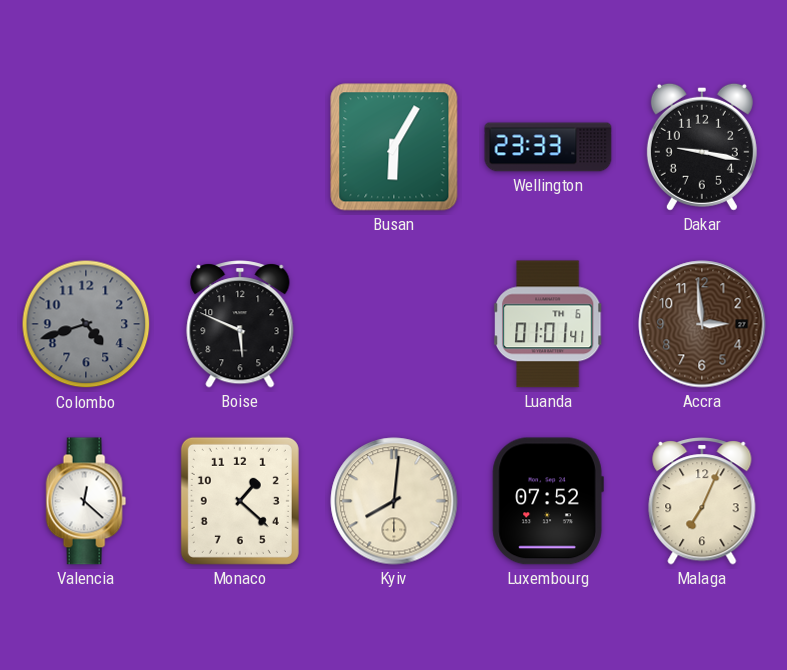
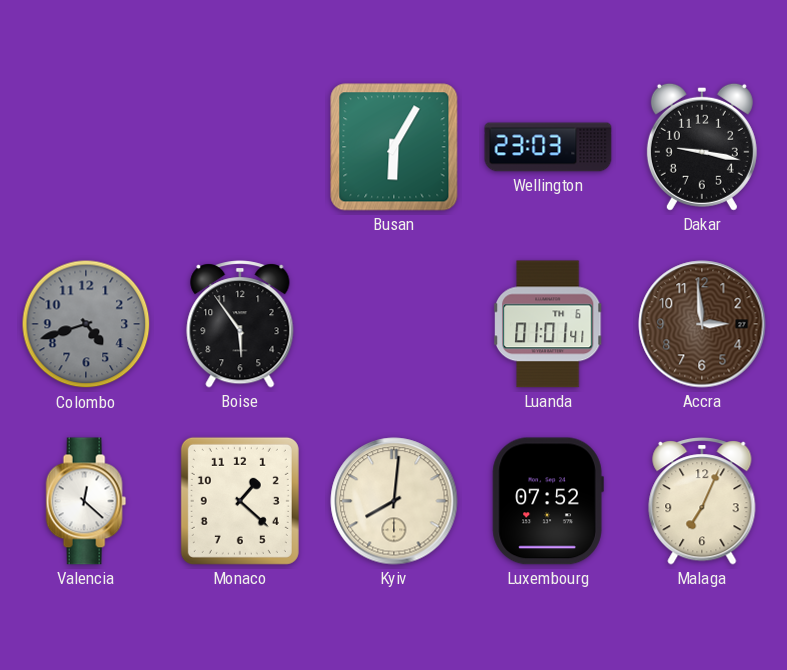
Wellington: 23:33 -> 23:03
Boise: 5:49 -> 5:54
